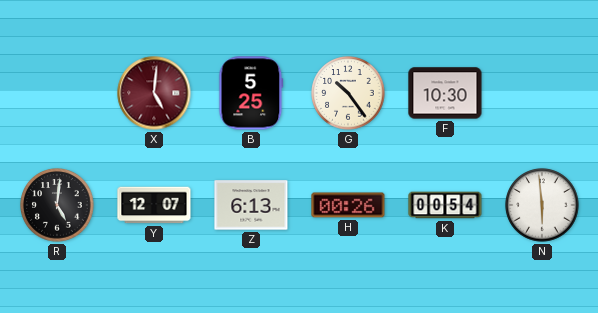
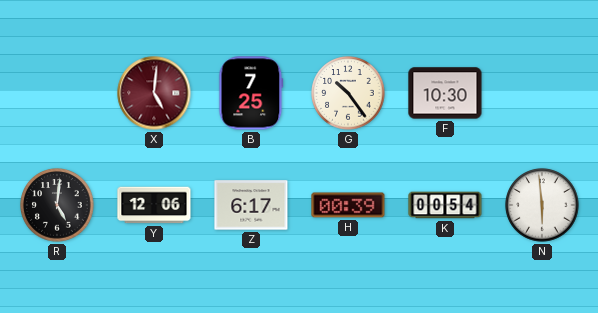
B: 5:25 -> 7:25
Y: 12:07 -> 12:06
Z: 6:13 -> 6:17
H: 00:26 -> 00:39
